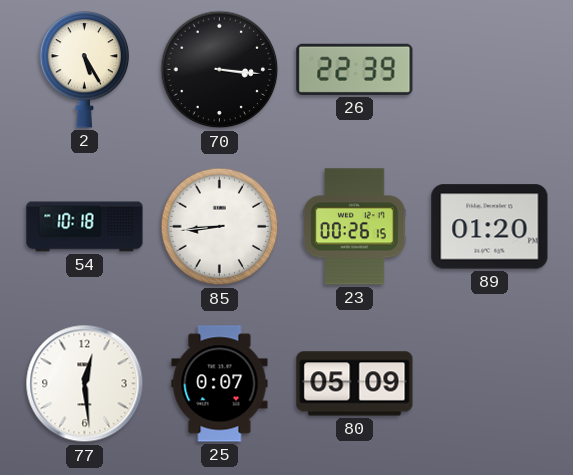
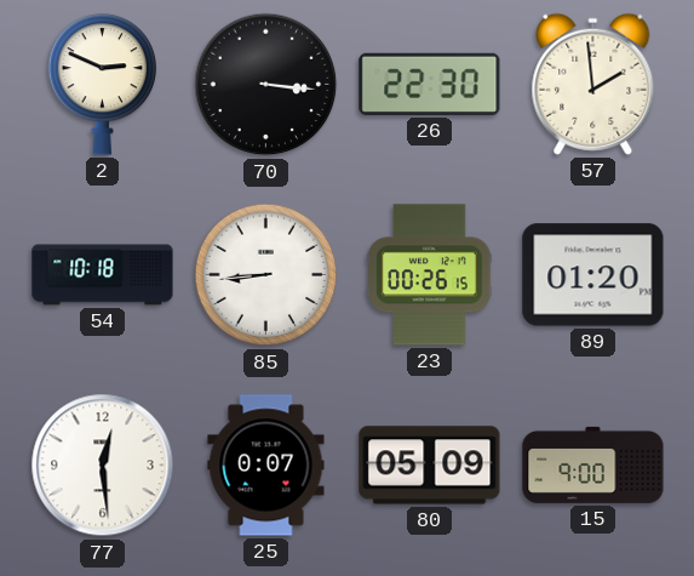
2: 5:25 -> 2:49
26: 22:39 -> 22:30
57: none -> 1:59
15: none -> 9:00
